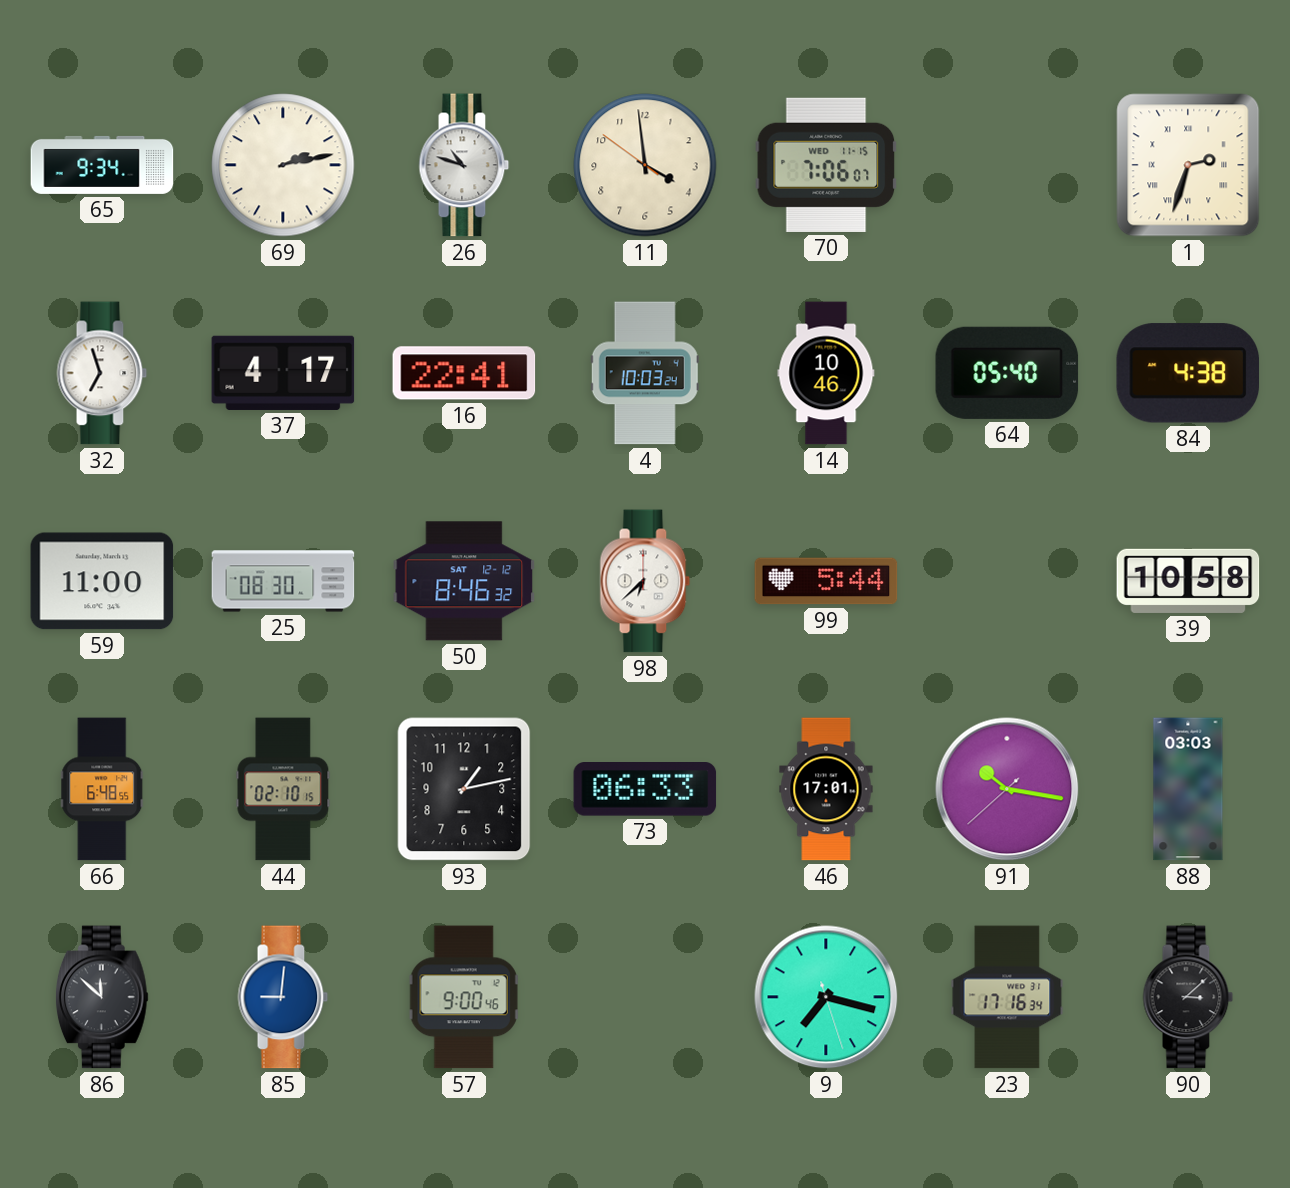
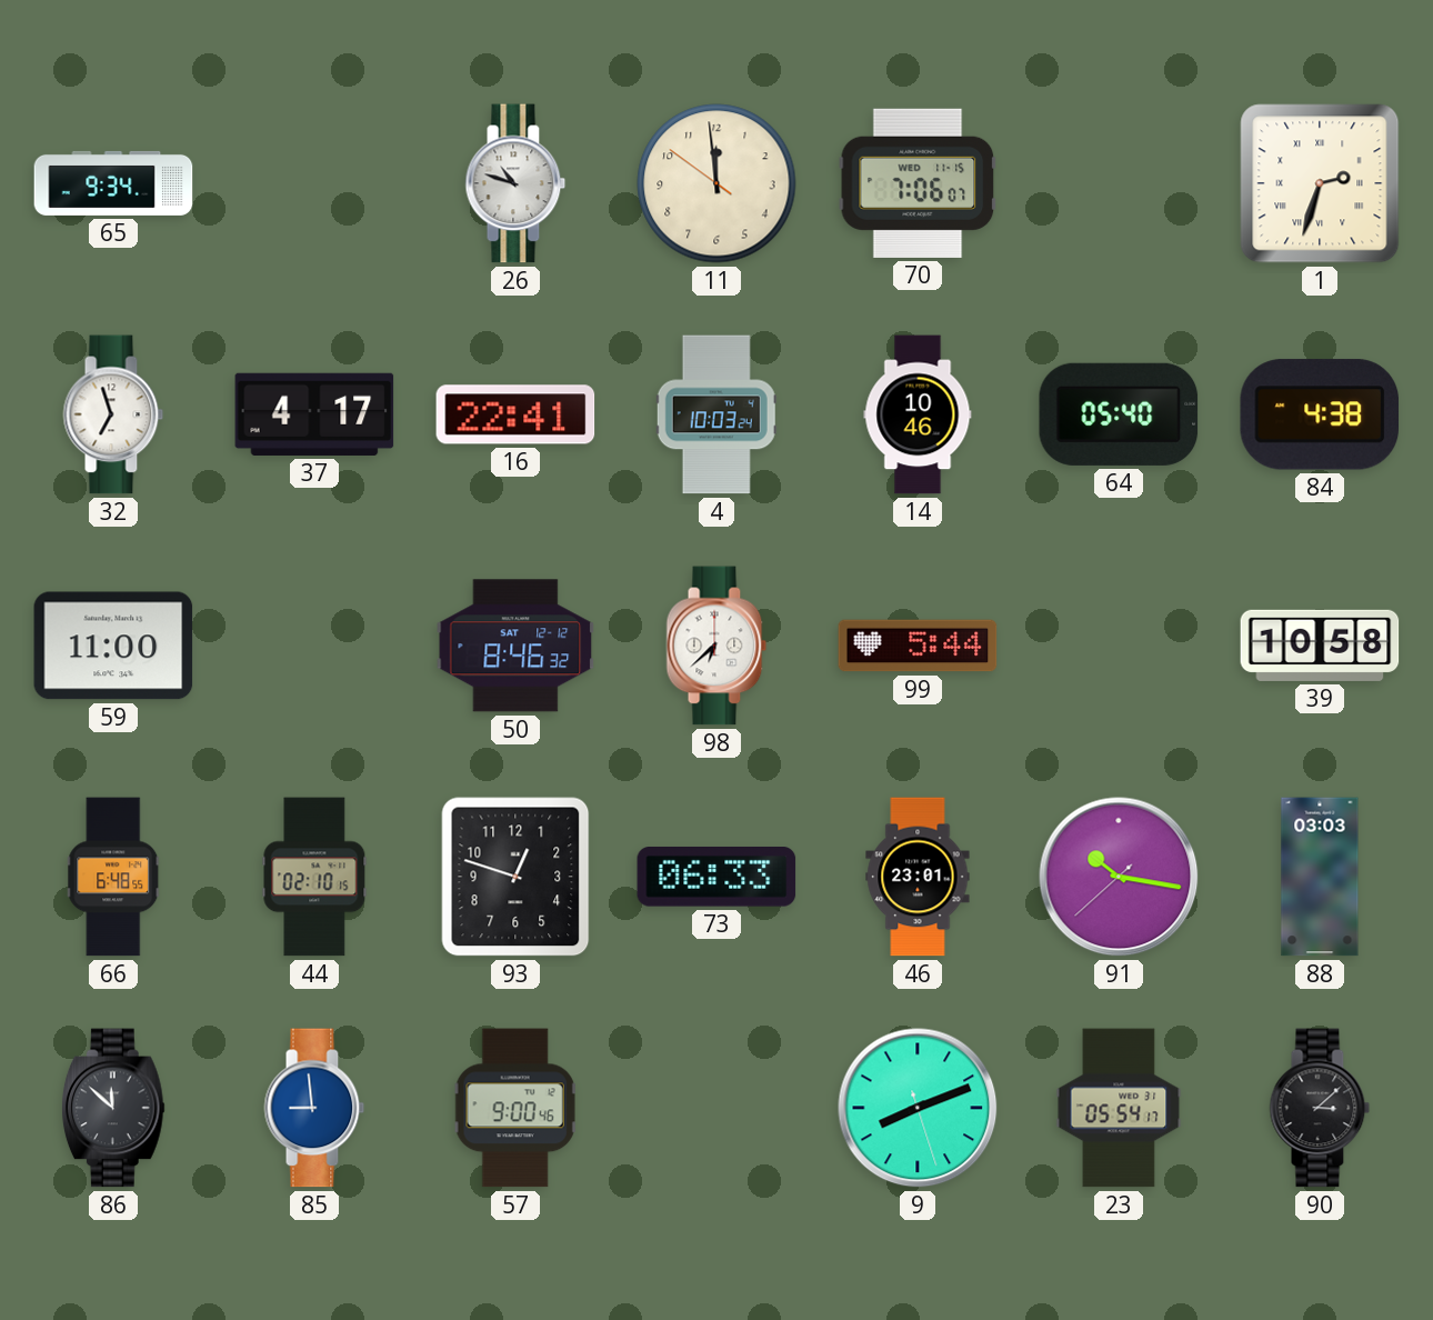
69: 2:13 -> none
11: 3:58 -> 11:58
25: 08:30 -> none
93: 1:13 -> 12:48
46: 17:01 -> 23:01
85: 9:01 -> 8:59
9: 7:17 -> 8:11
23: 17:16 -> 05:54
